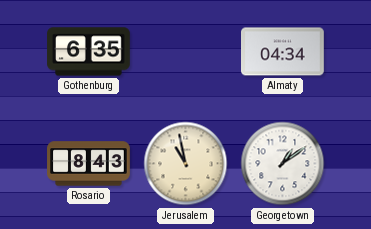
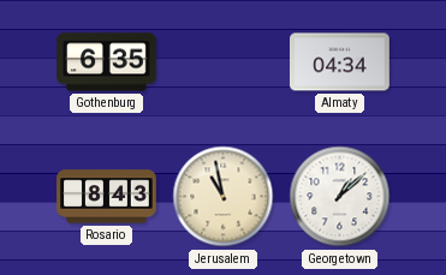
Georgetown: 1:09 -> 1:08
